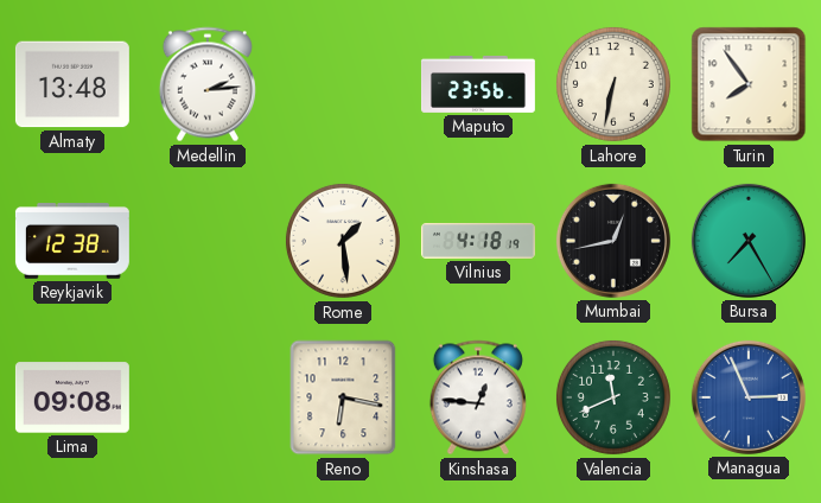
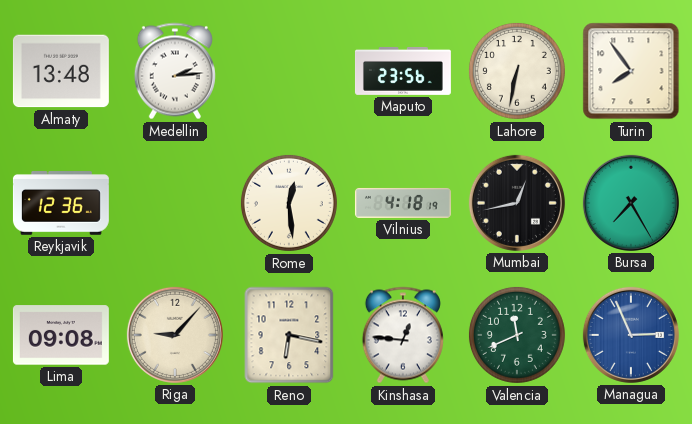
Reykjavik: 12:38 -> 12:36
Rome: 1:29 -> 12:29
Riga: none -> 9:07
